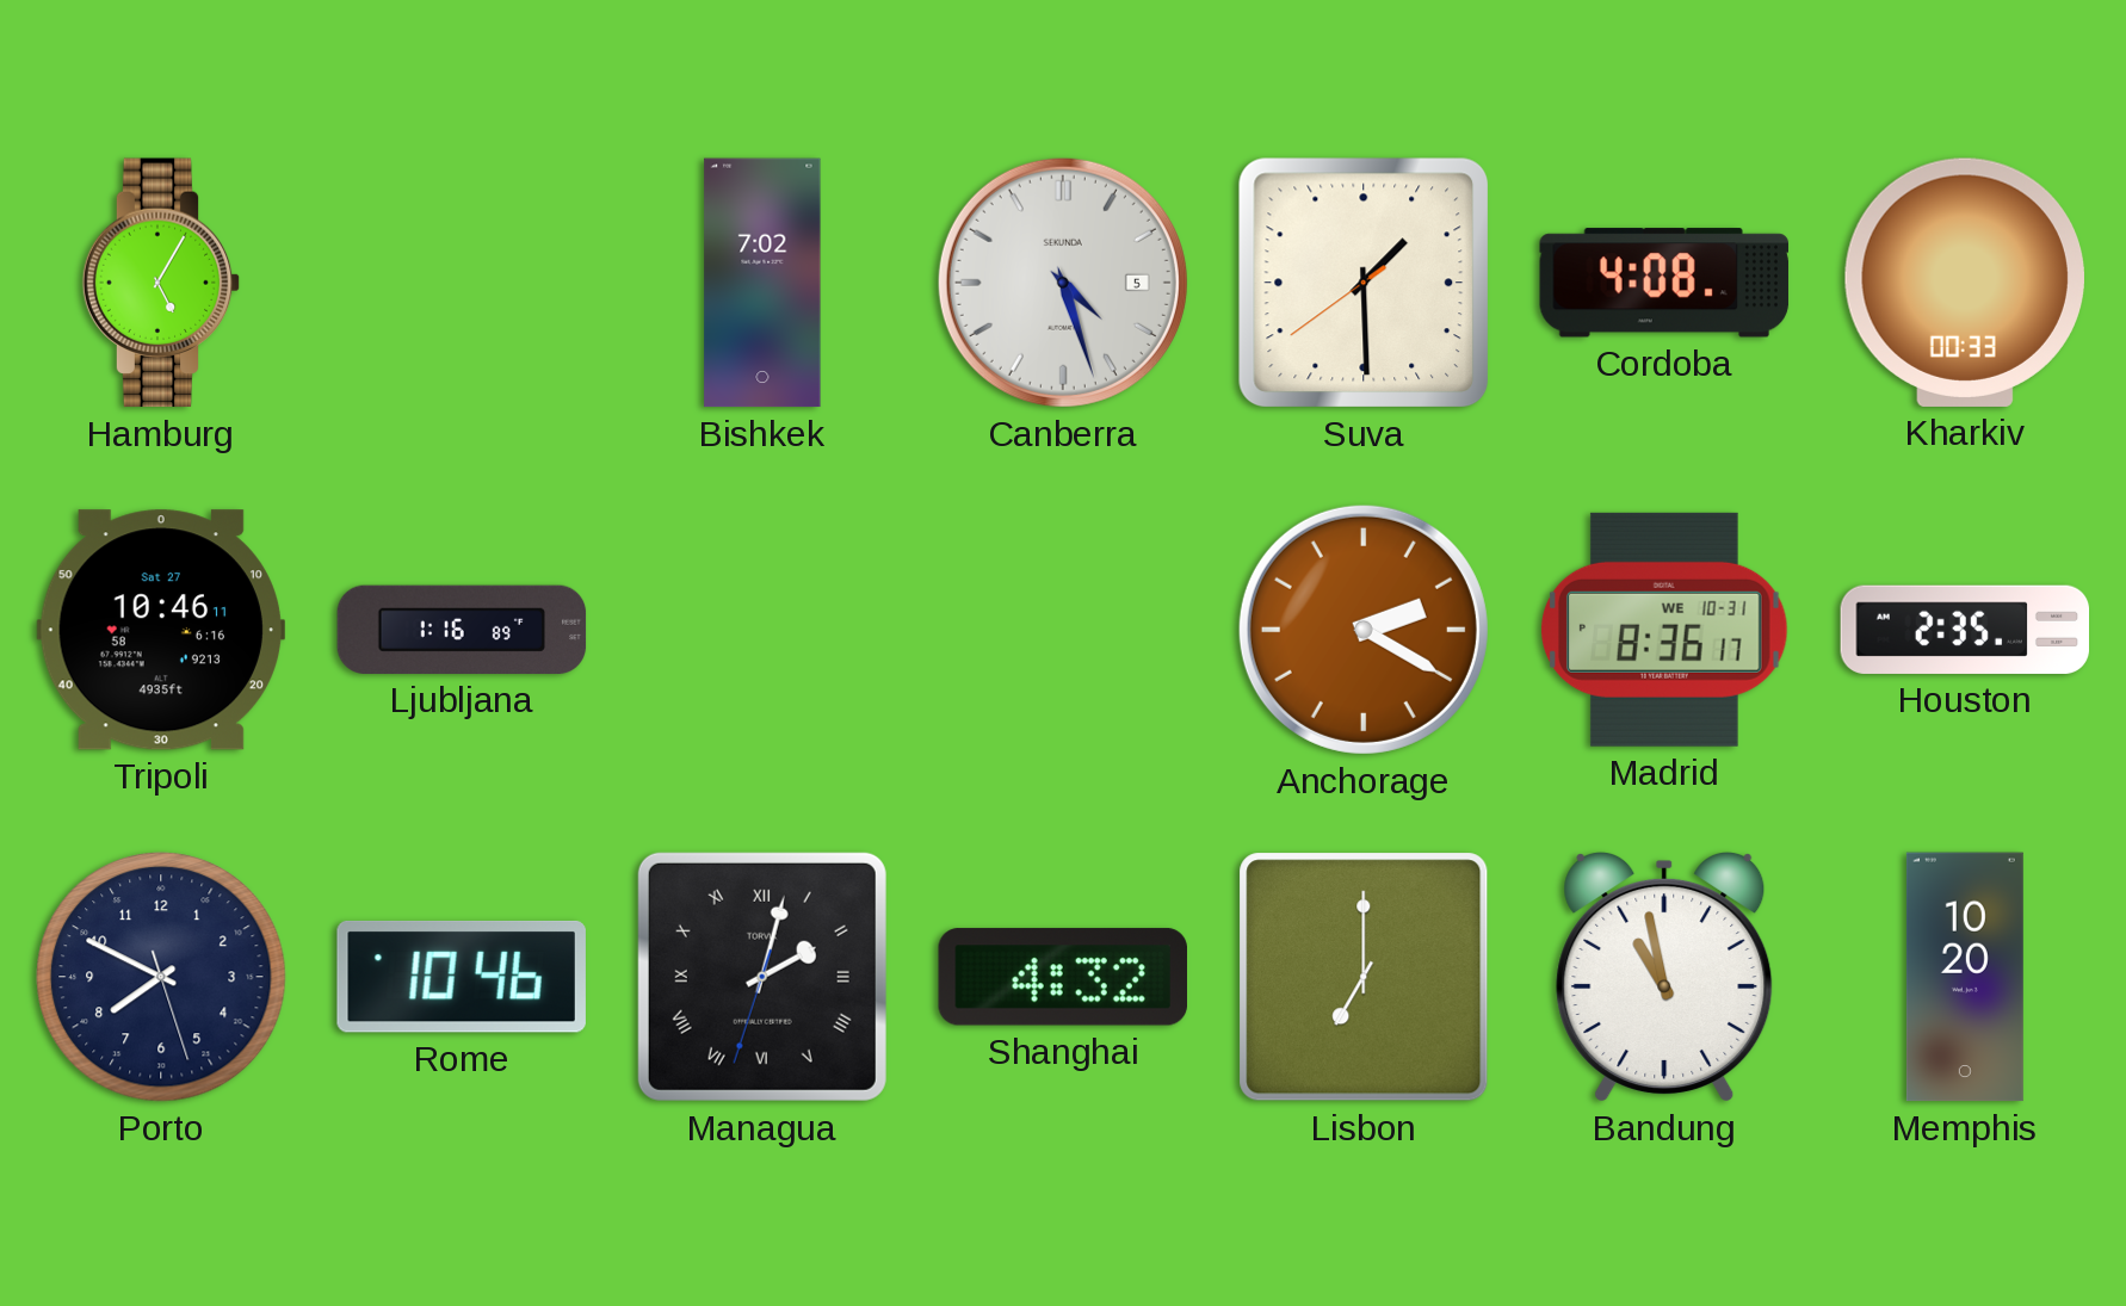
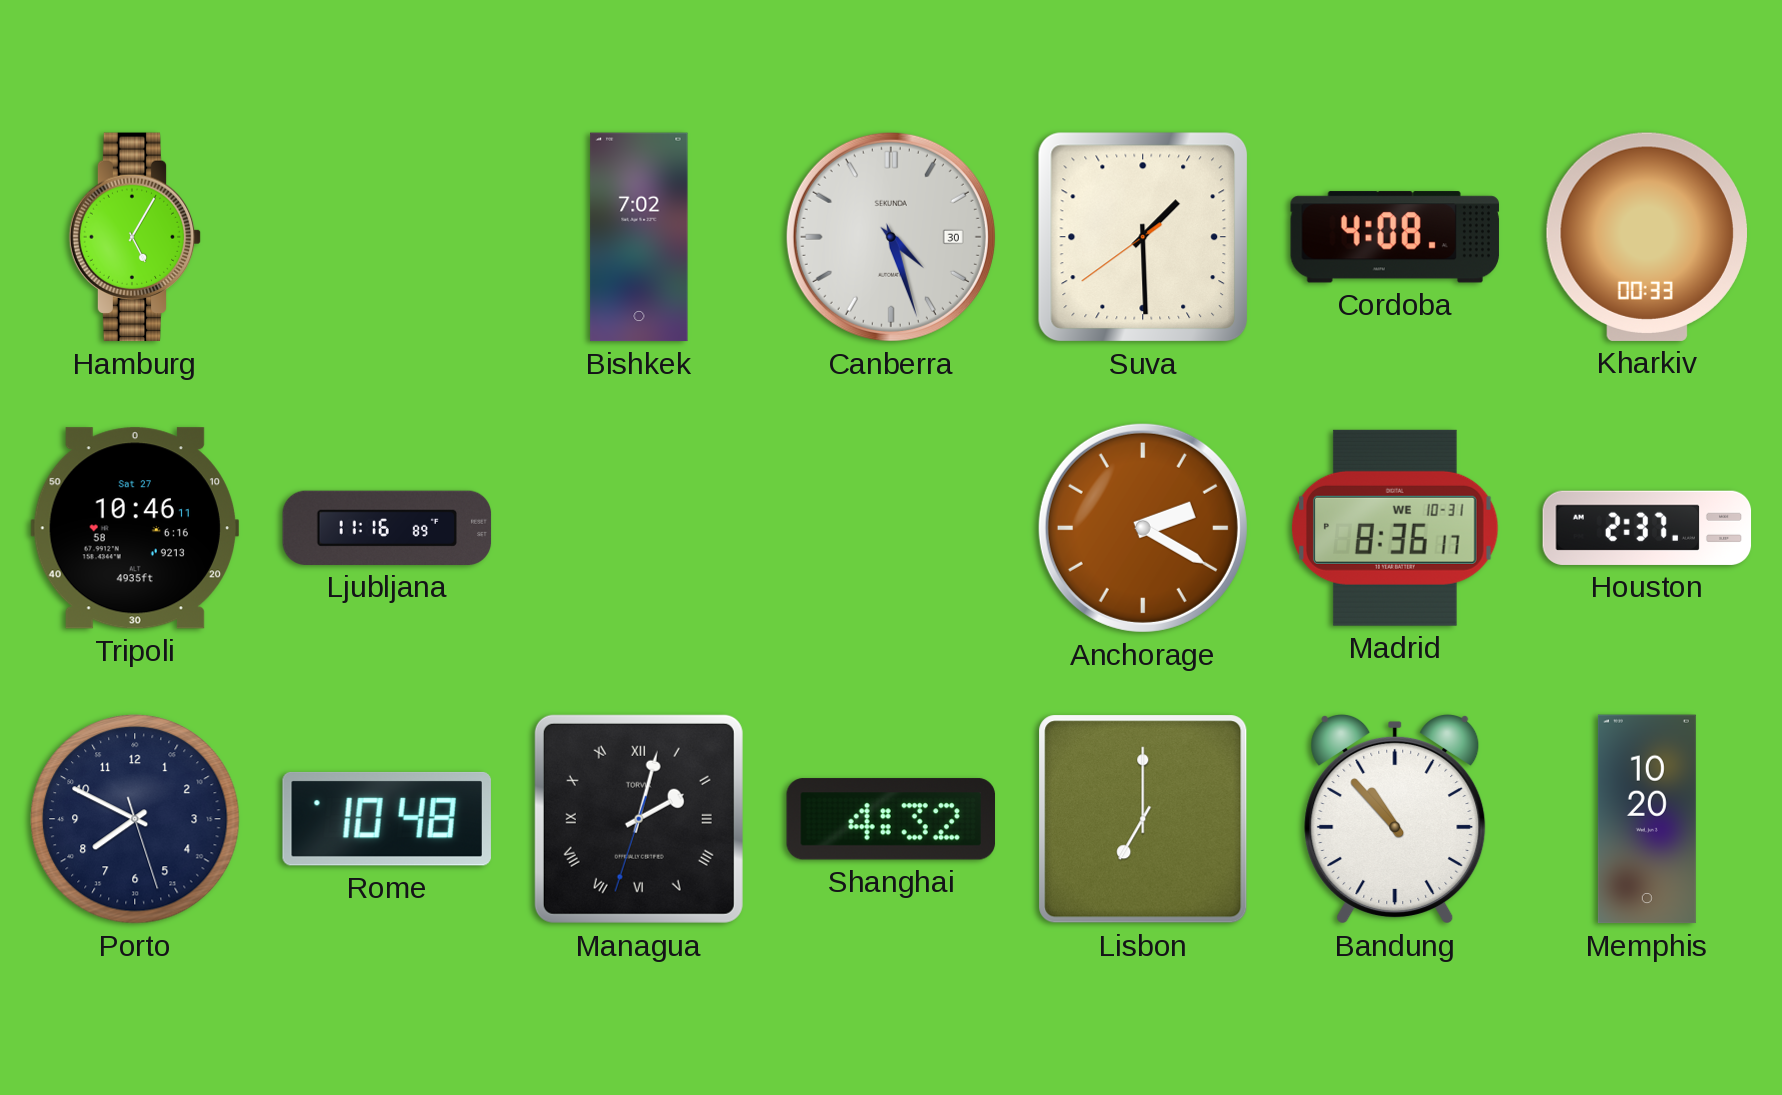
Canberra date: 5 -> 30
Ljubljana: 1:16 -> 11:16
Houston: 2:35 -> 2:37
Rome: 10:46 -> 10:48
Bandung: 10:58 -> 10:53
